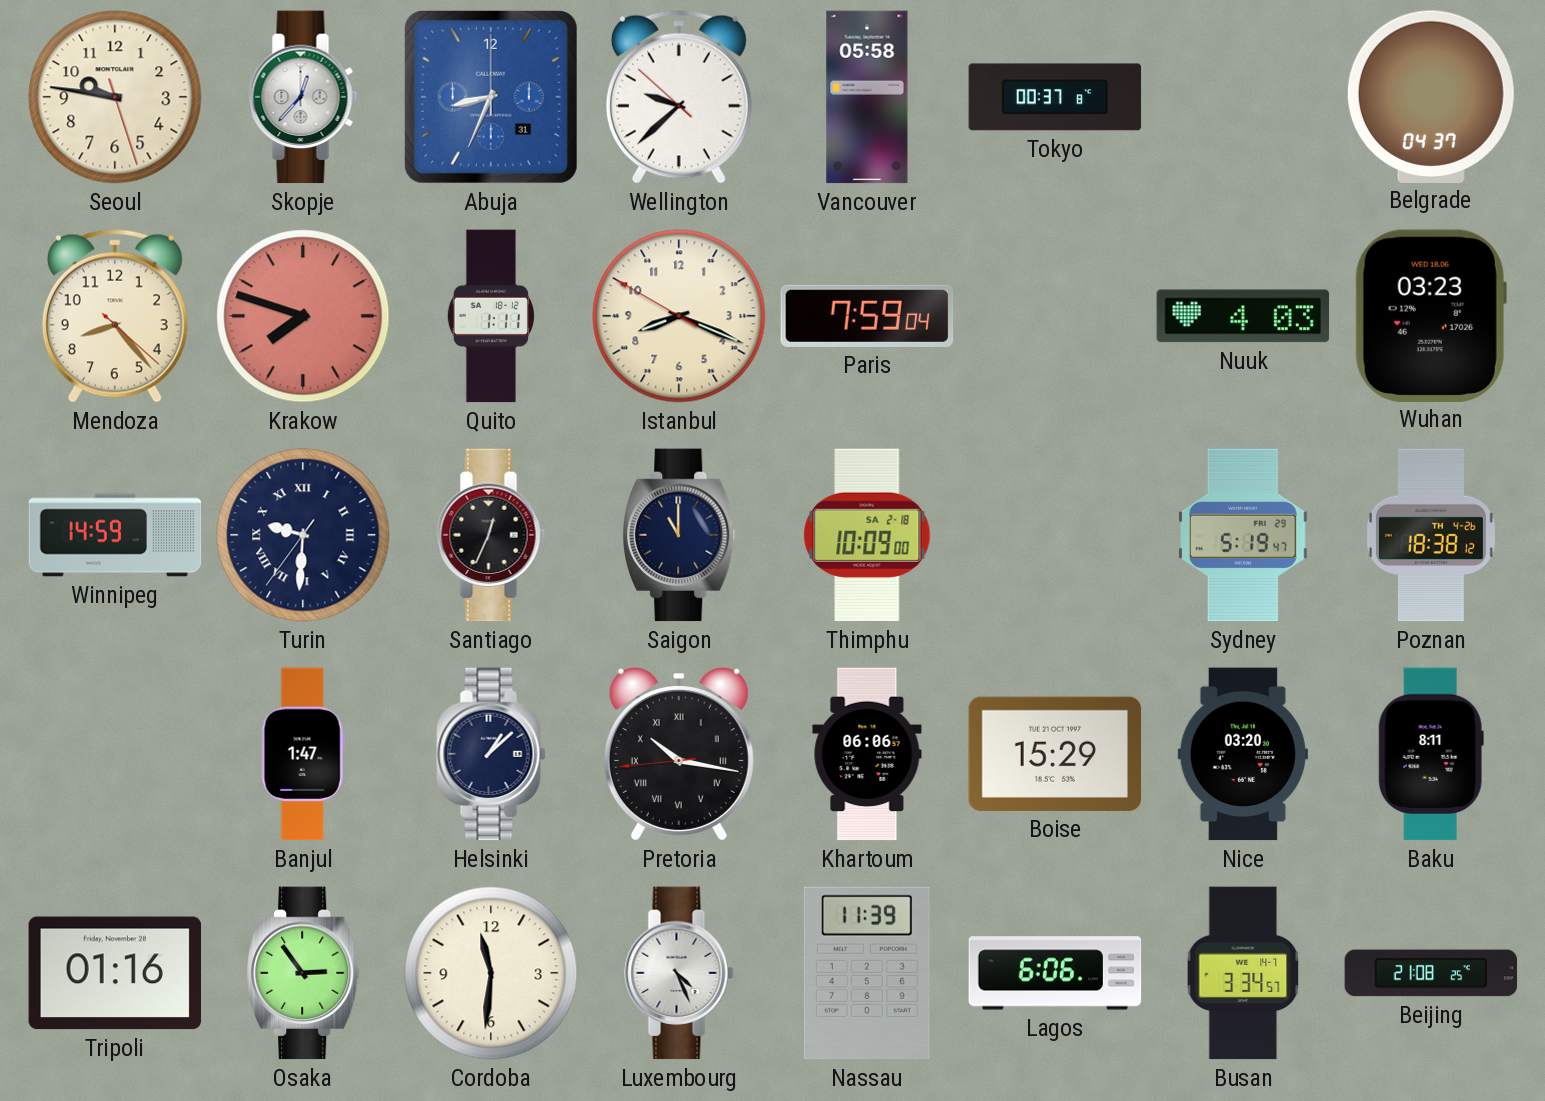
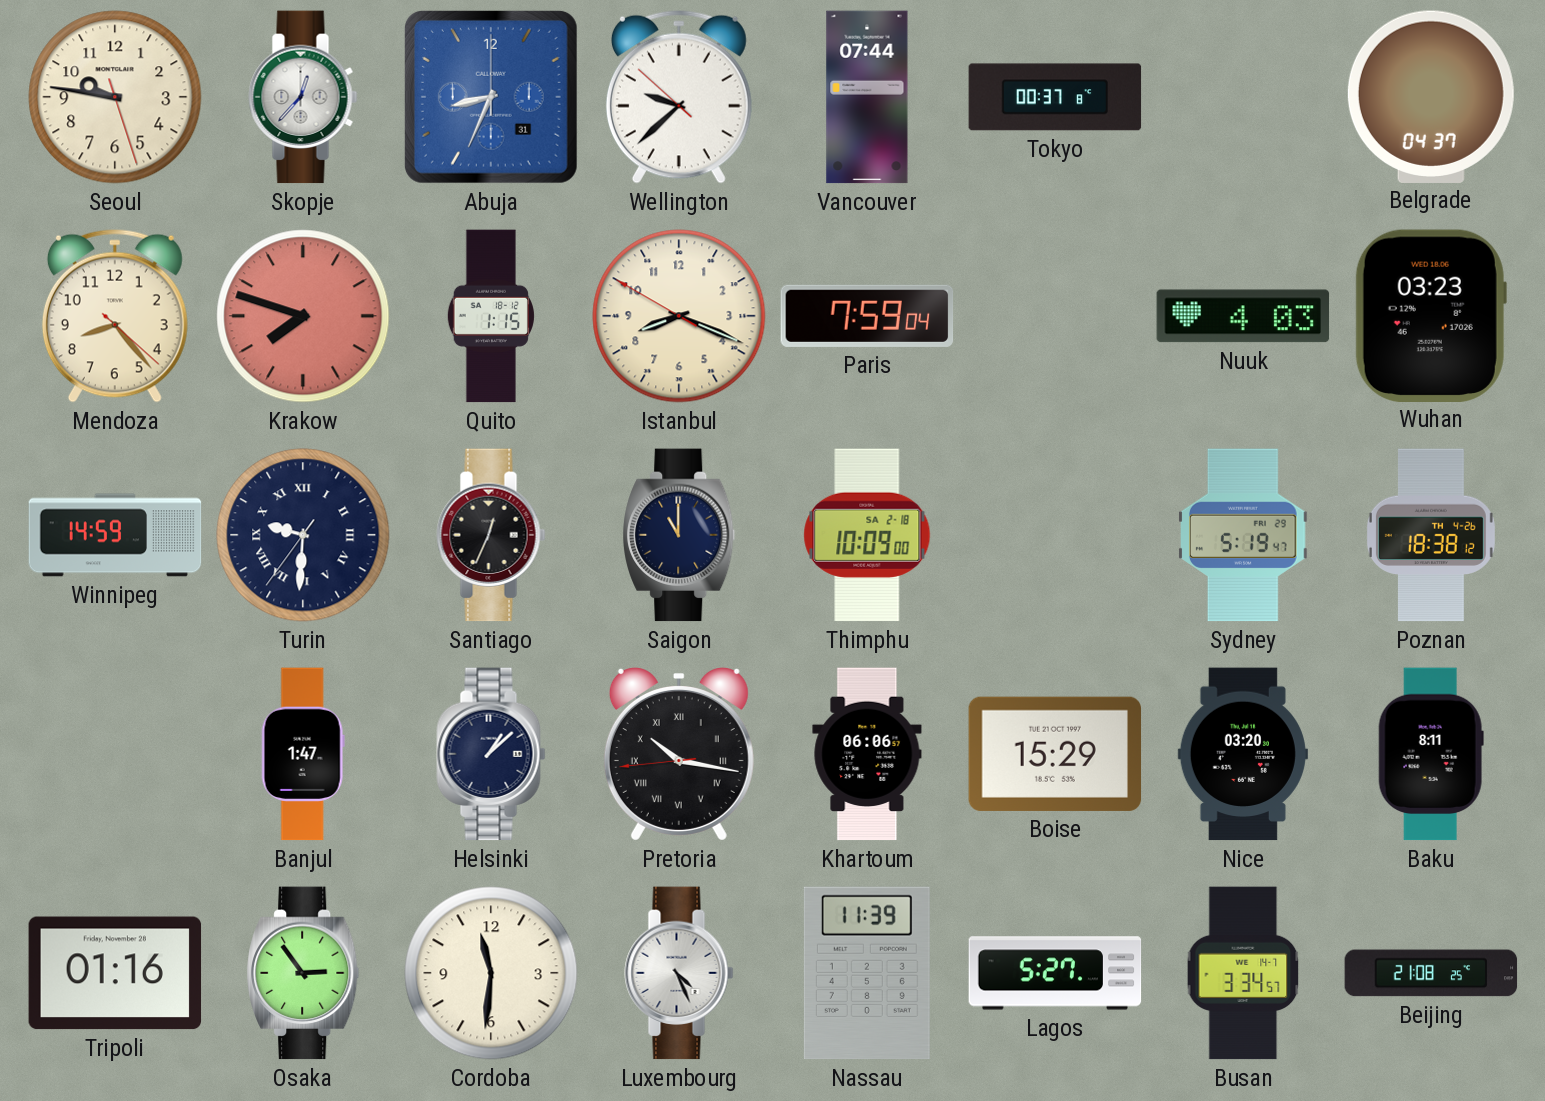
Vancouver: 05:58 -> 07:44
Quito: 1:11 -> 1:15
Lagos: 6:06 -> 5:27
